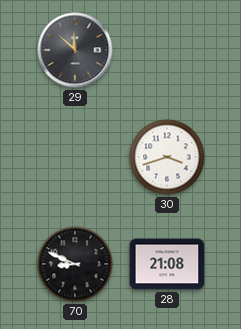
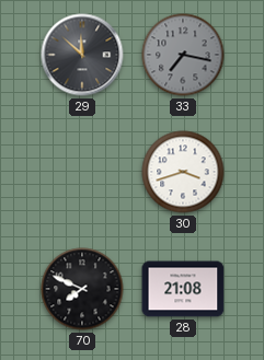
33: none -> 7:17
70: 8:49 -> 7:49
